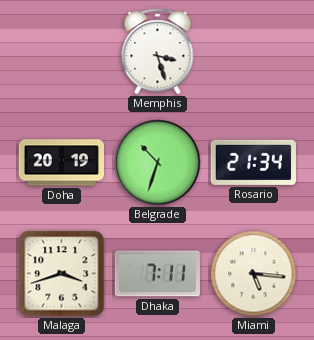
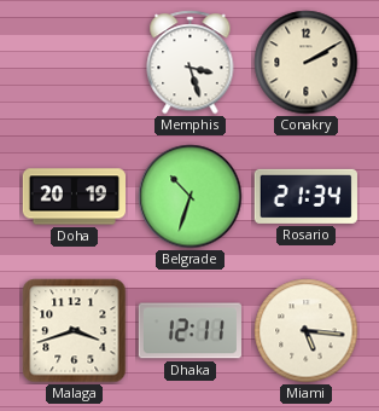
Conakry: none -> 2:10
Dhaka: 7:11 -> 12:11
